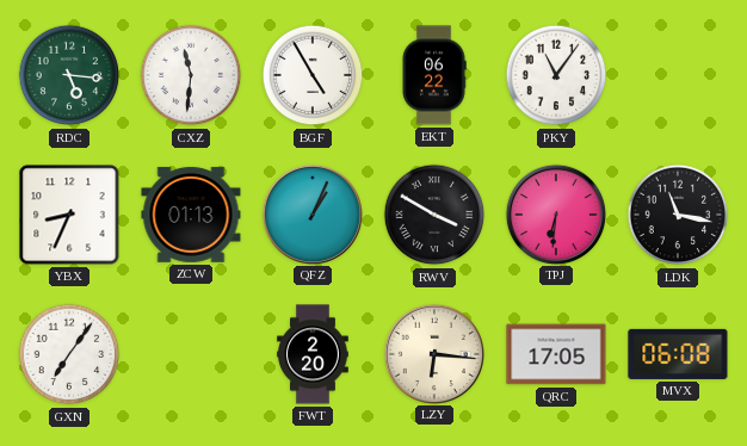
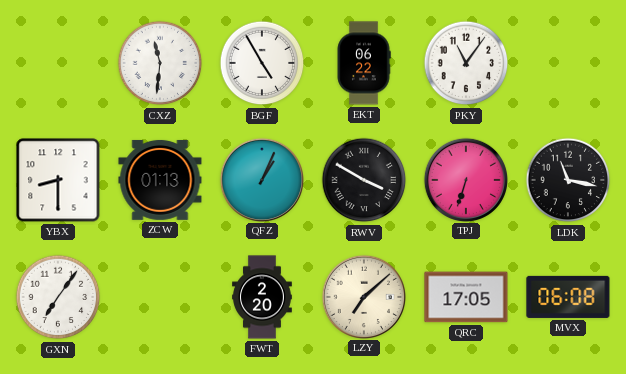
RDC: 5:16 -> none
YBX: 8:34 -> 8:30
TPJ: 6:31 -> 6:33
LZY: 6:16 -> 7:08
